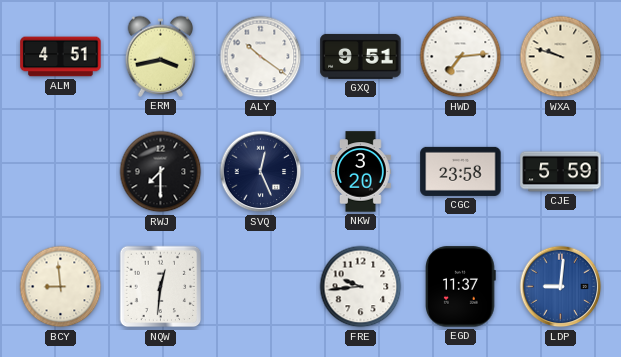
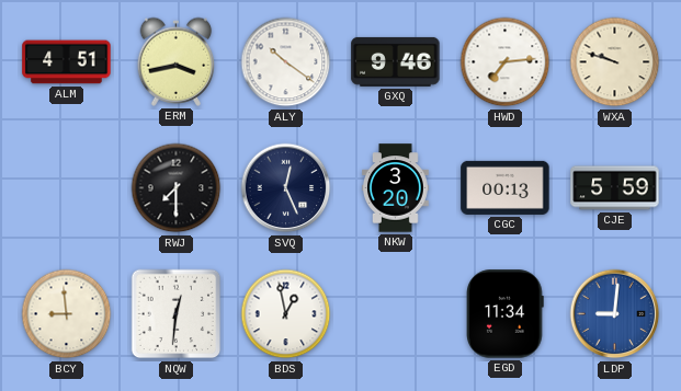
GXQ: 9:51 -> 9:46
CGC: 23:58 -> 00:13
BDS: none -> 12:58
FRE: 9:44 -> none
EGD: 11:37 -> 11:34
